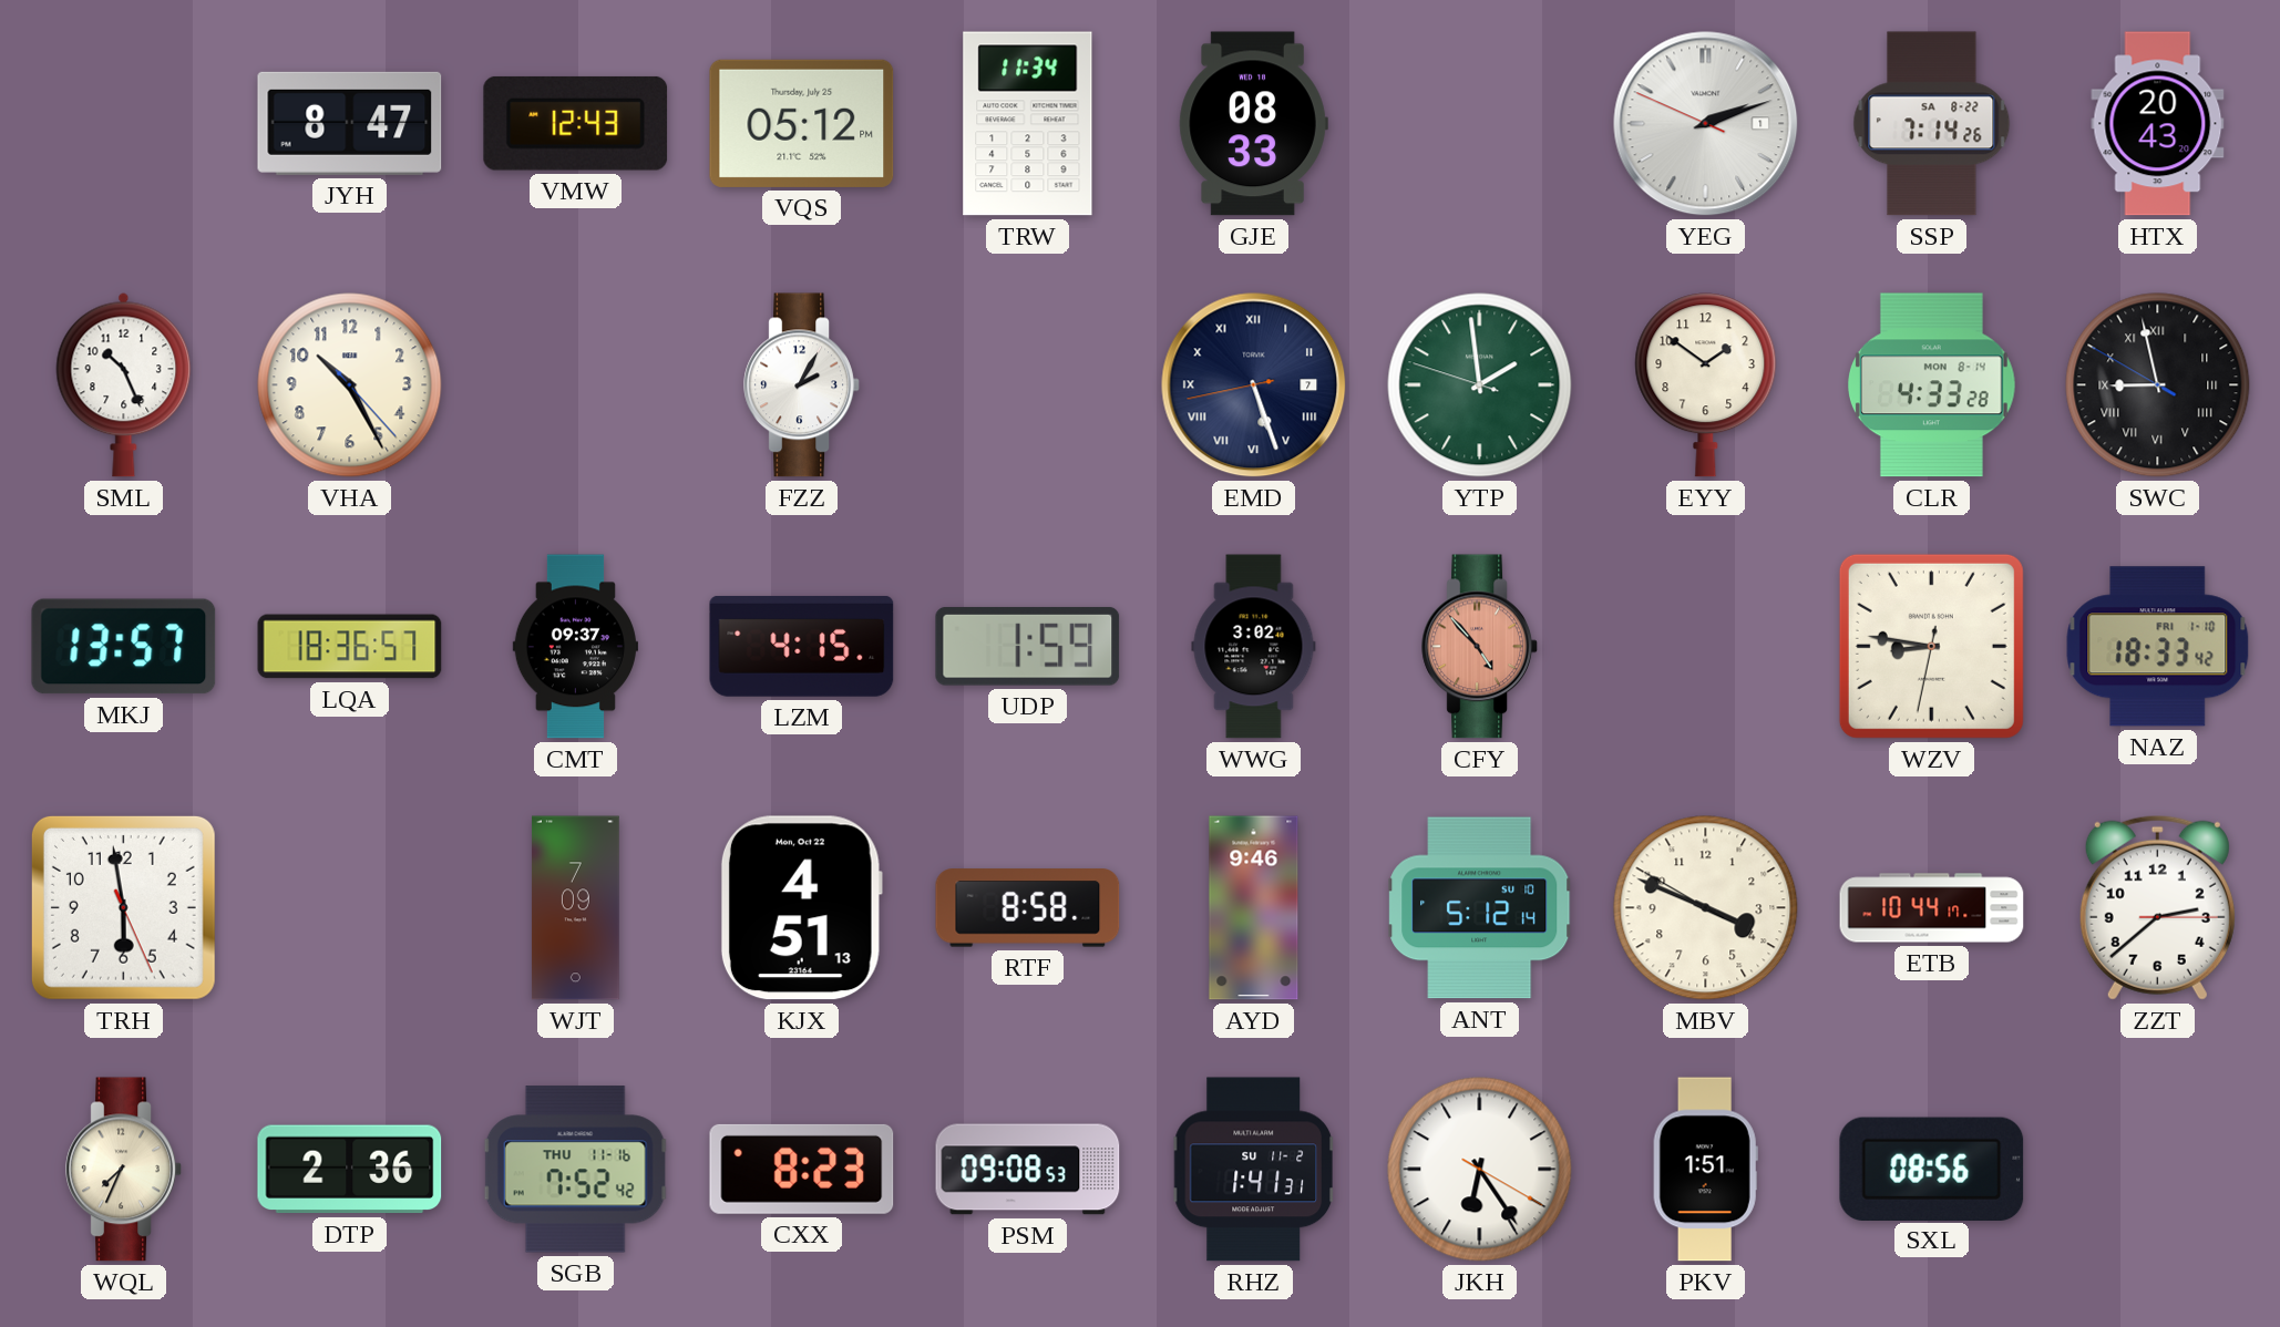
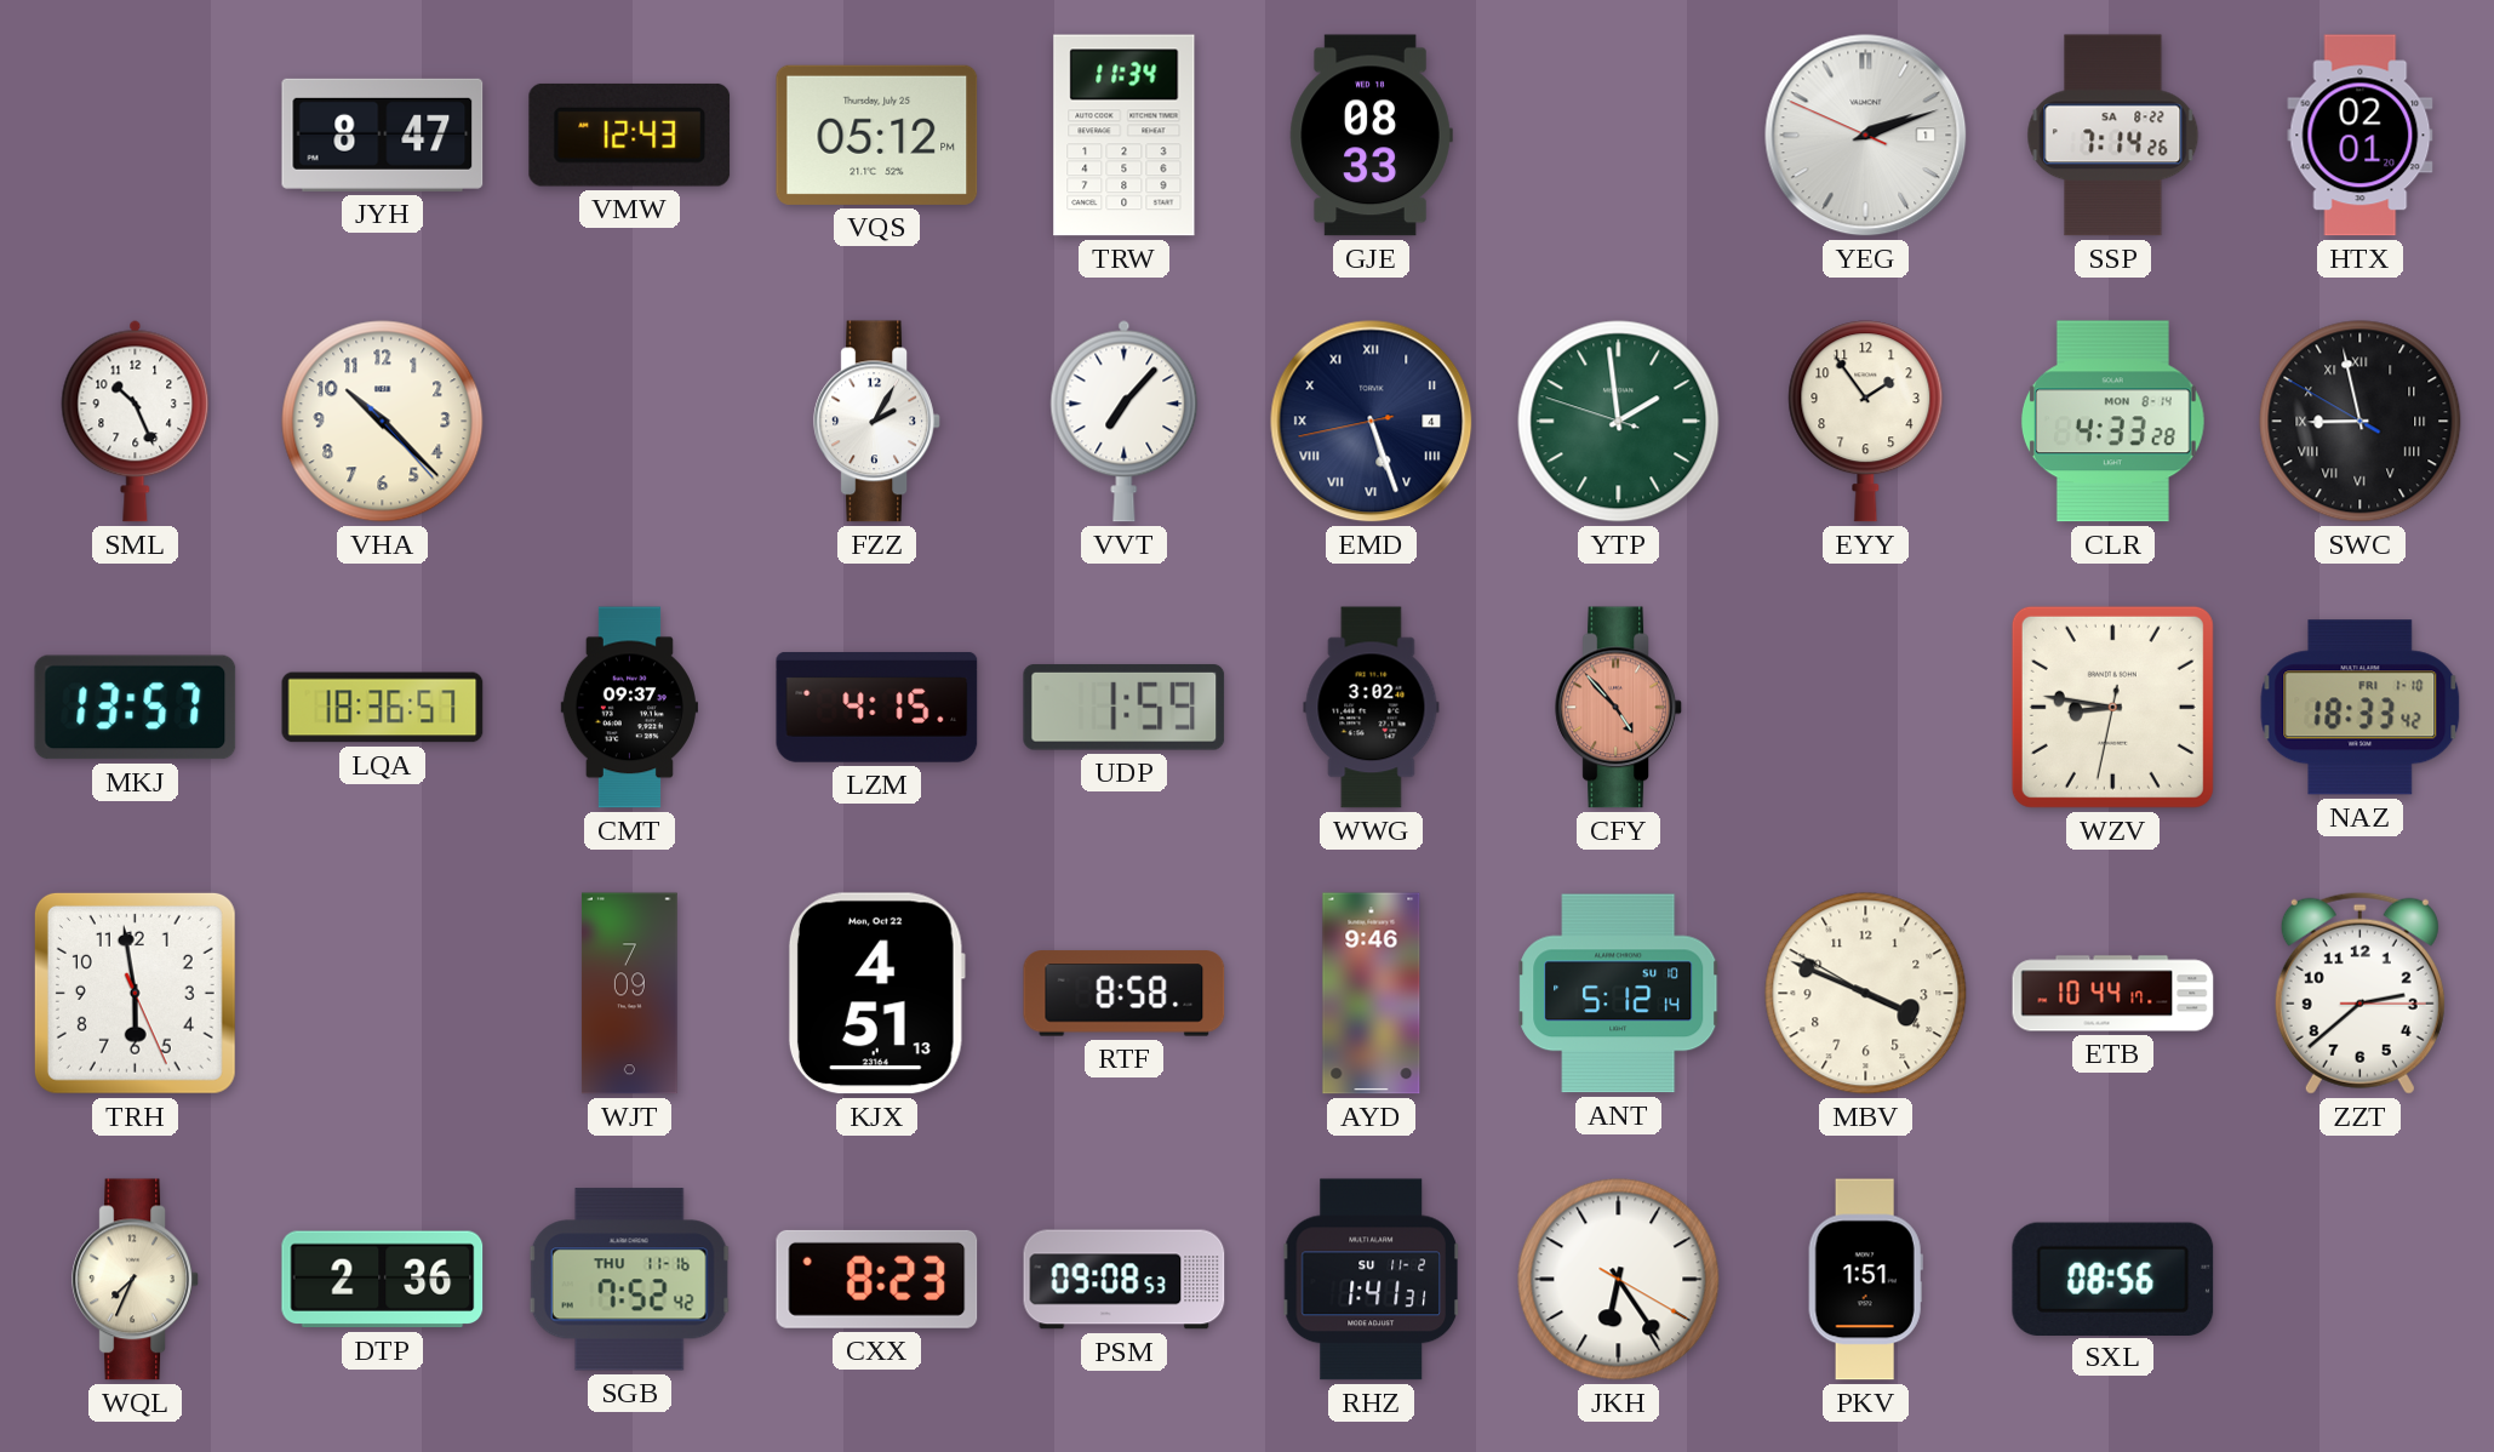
HTX: 20:43 -> 02:01
VHA: 10:25 -> 10:22
VVT: none -> 7:07
EMD date: 7 -> 4
EYY: 1:51 -> 1:54
